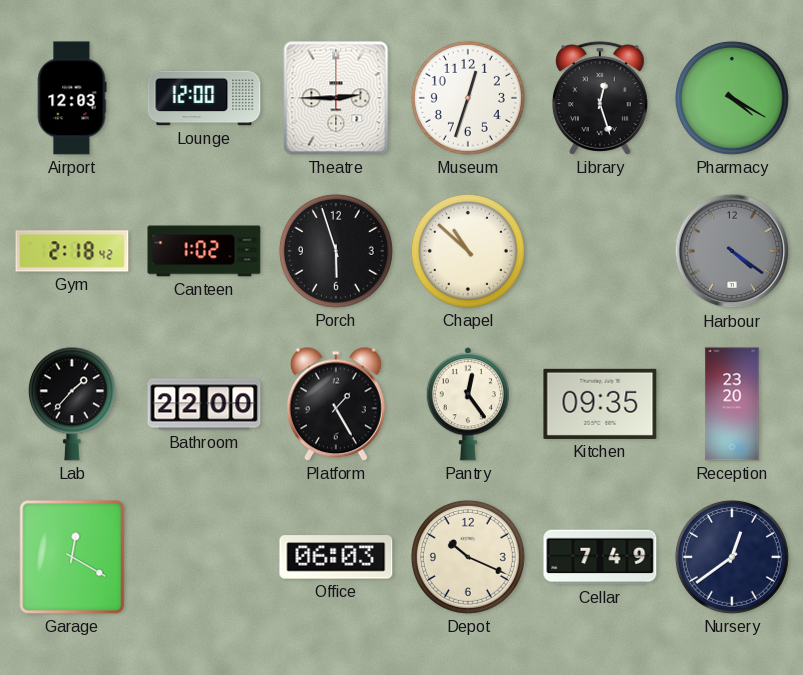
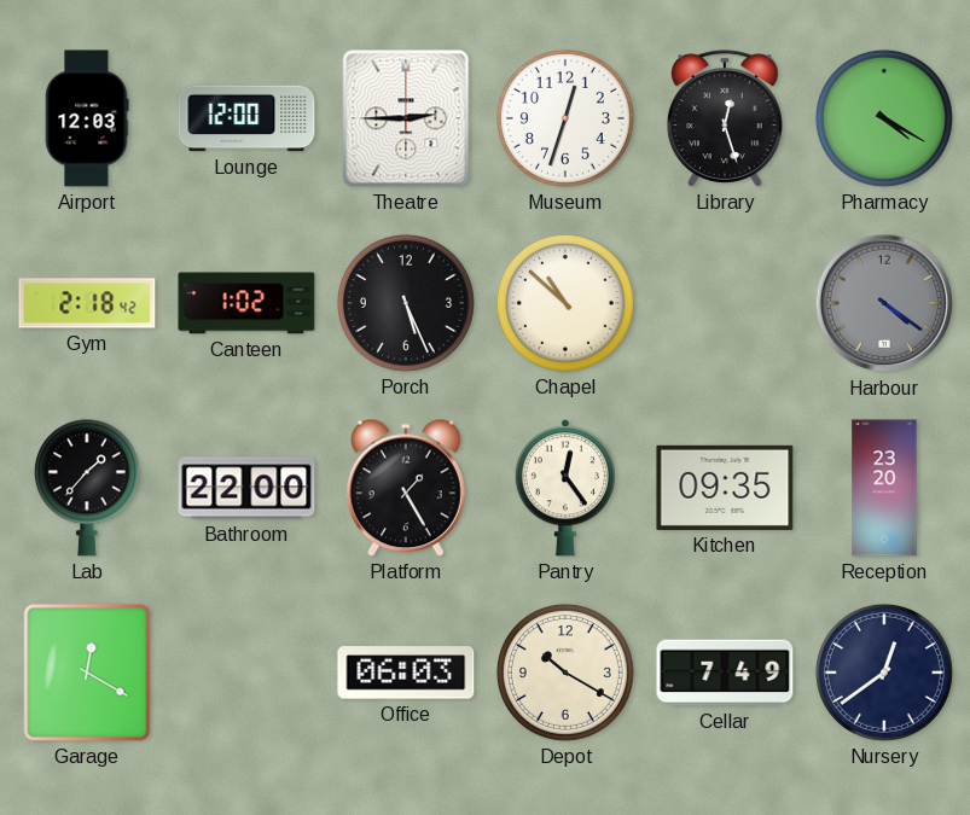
Porch: 5:57 -> 5:26
Depot: 10:19 -> 10:20
